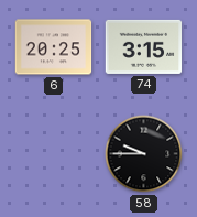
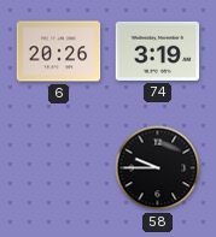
6: 20:25 -> 20:26
74: 3:15 -> 3:19
